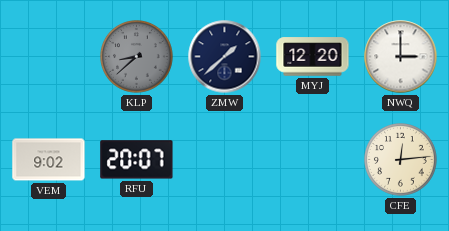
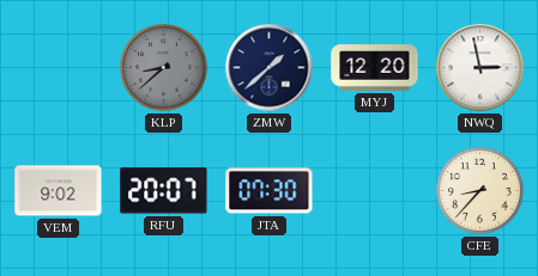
NWQ: 3:00 -> 2:58
JTA: none -> 07:30
CFE: 12:14 -> 8:37
